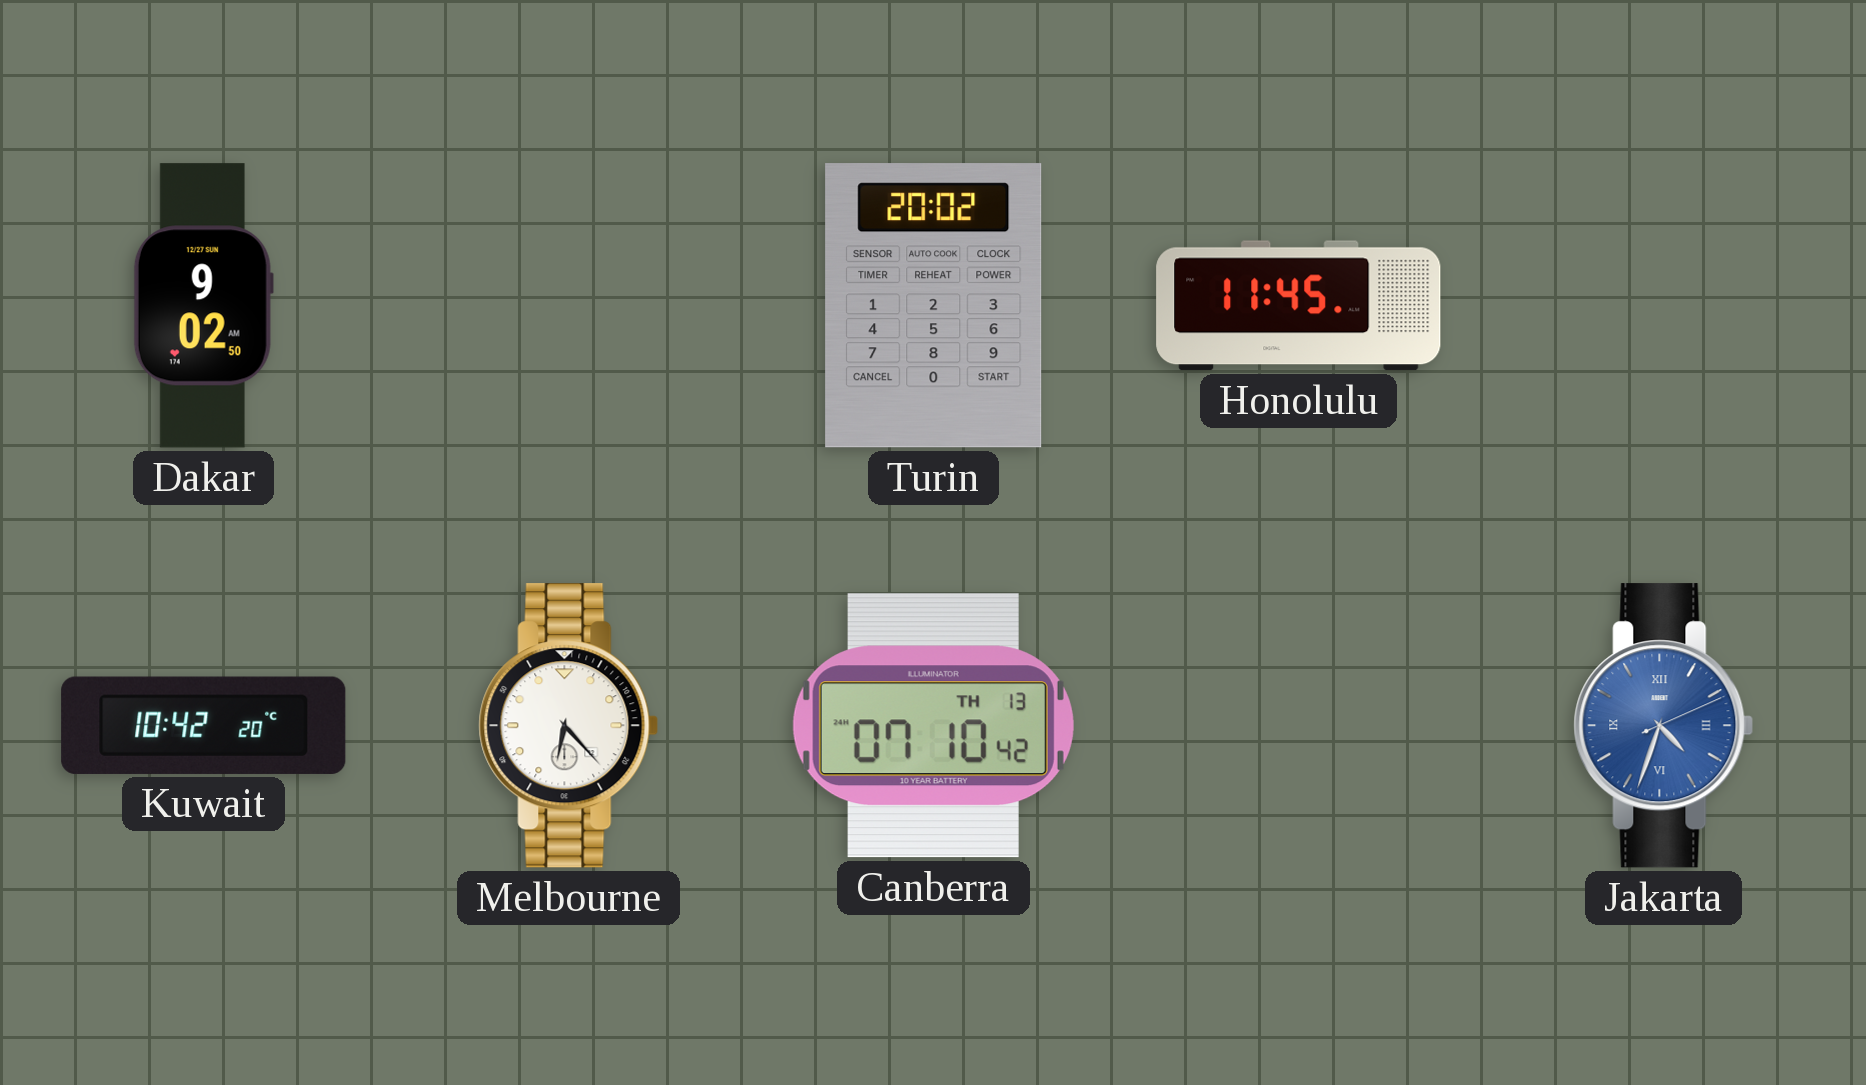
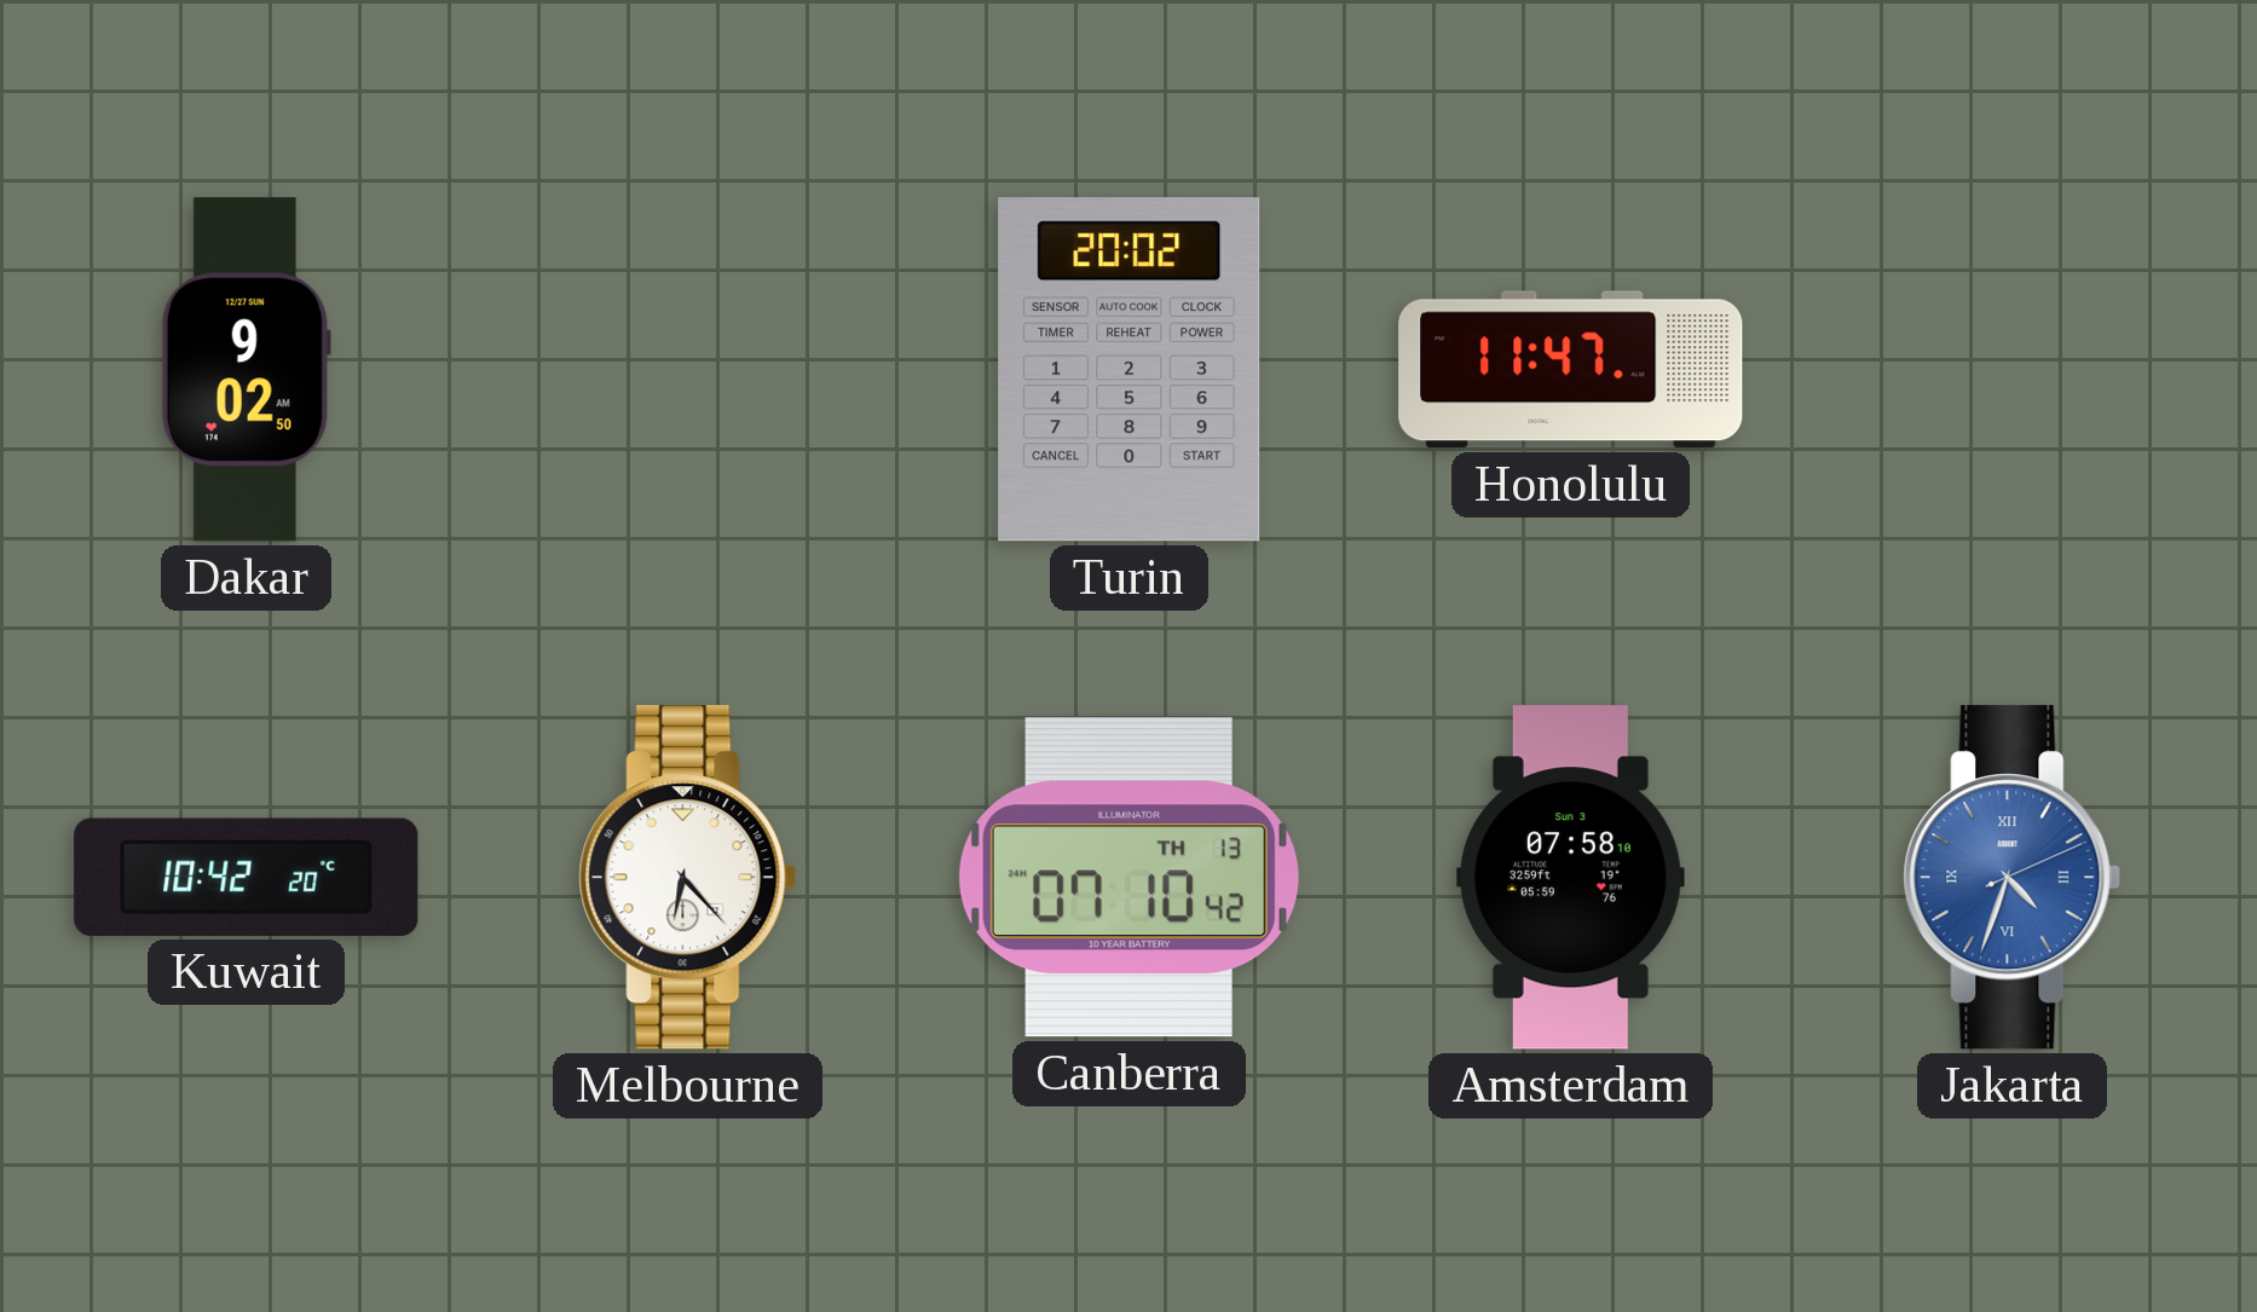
Honolulu: 11:45 -> 11:47
Amsterdam: none -> 07:58
